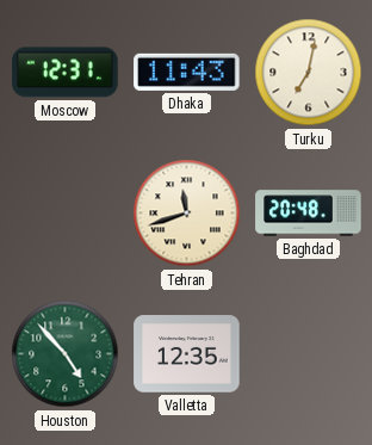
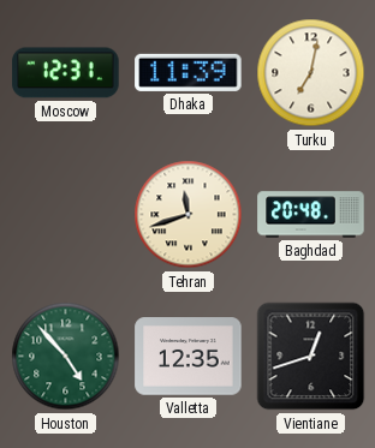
Dhaka: 11:43 -> 11:39
Vientiane: none -> 12:42
